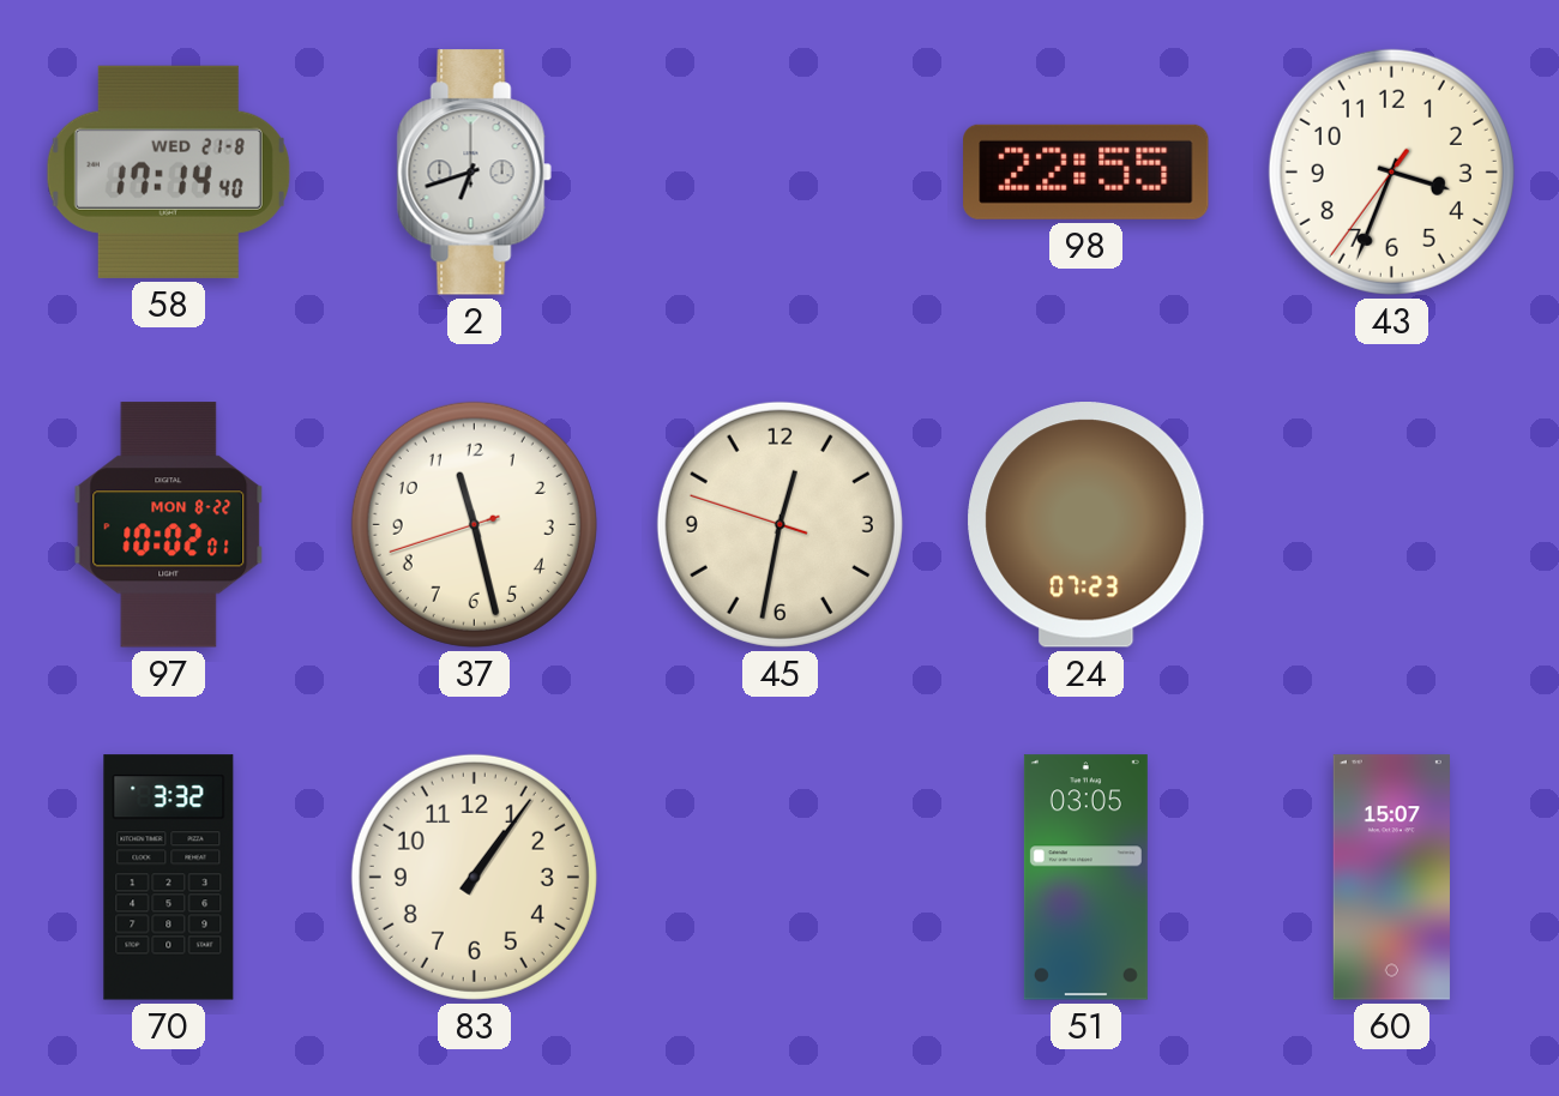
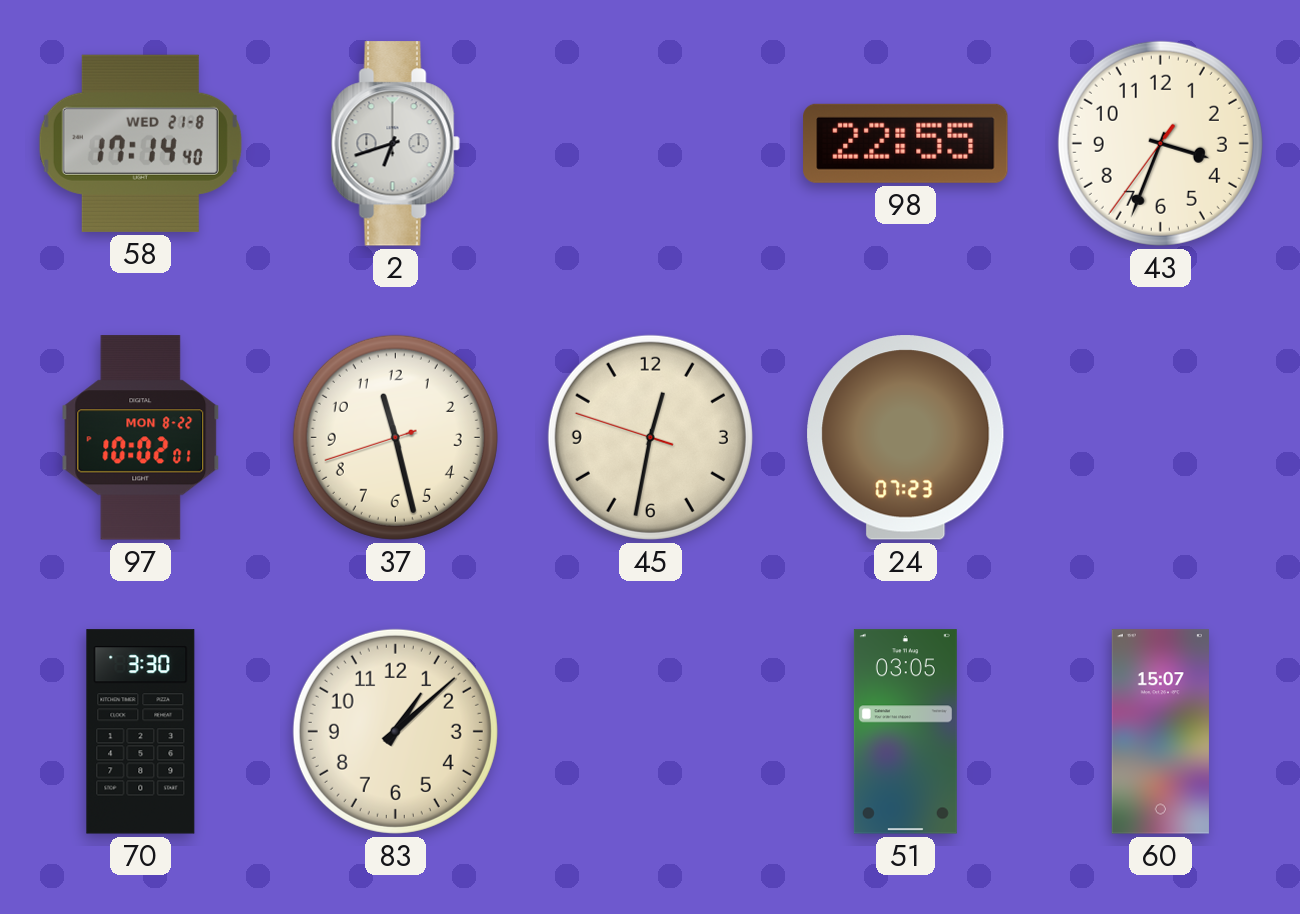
70: 3:32 -> 3:30
83: 1:06 -> 1:08
